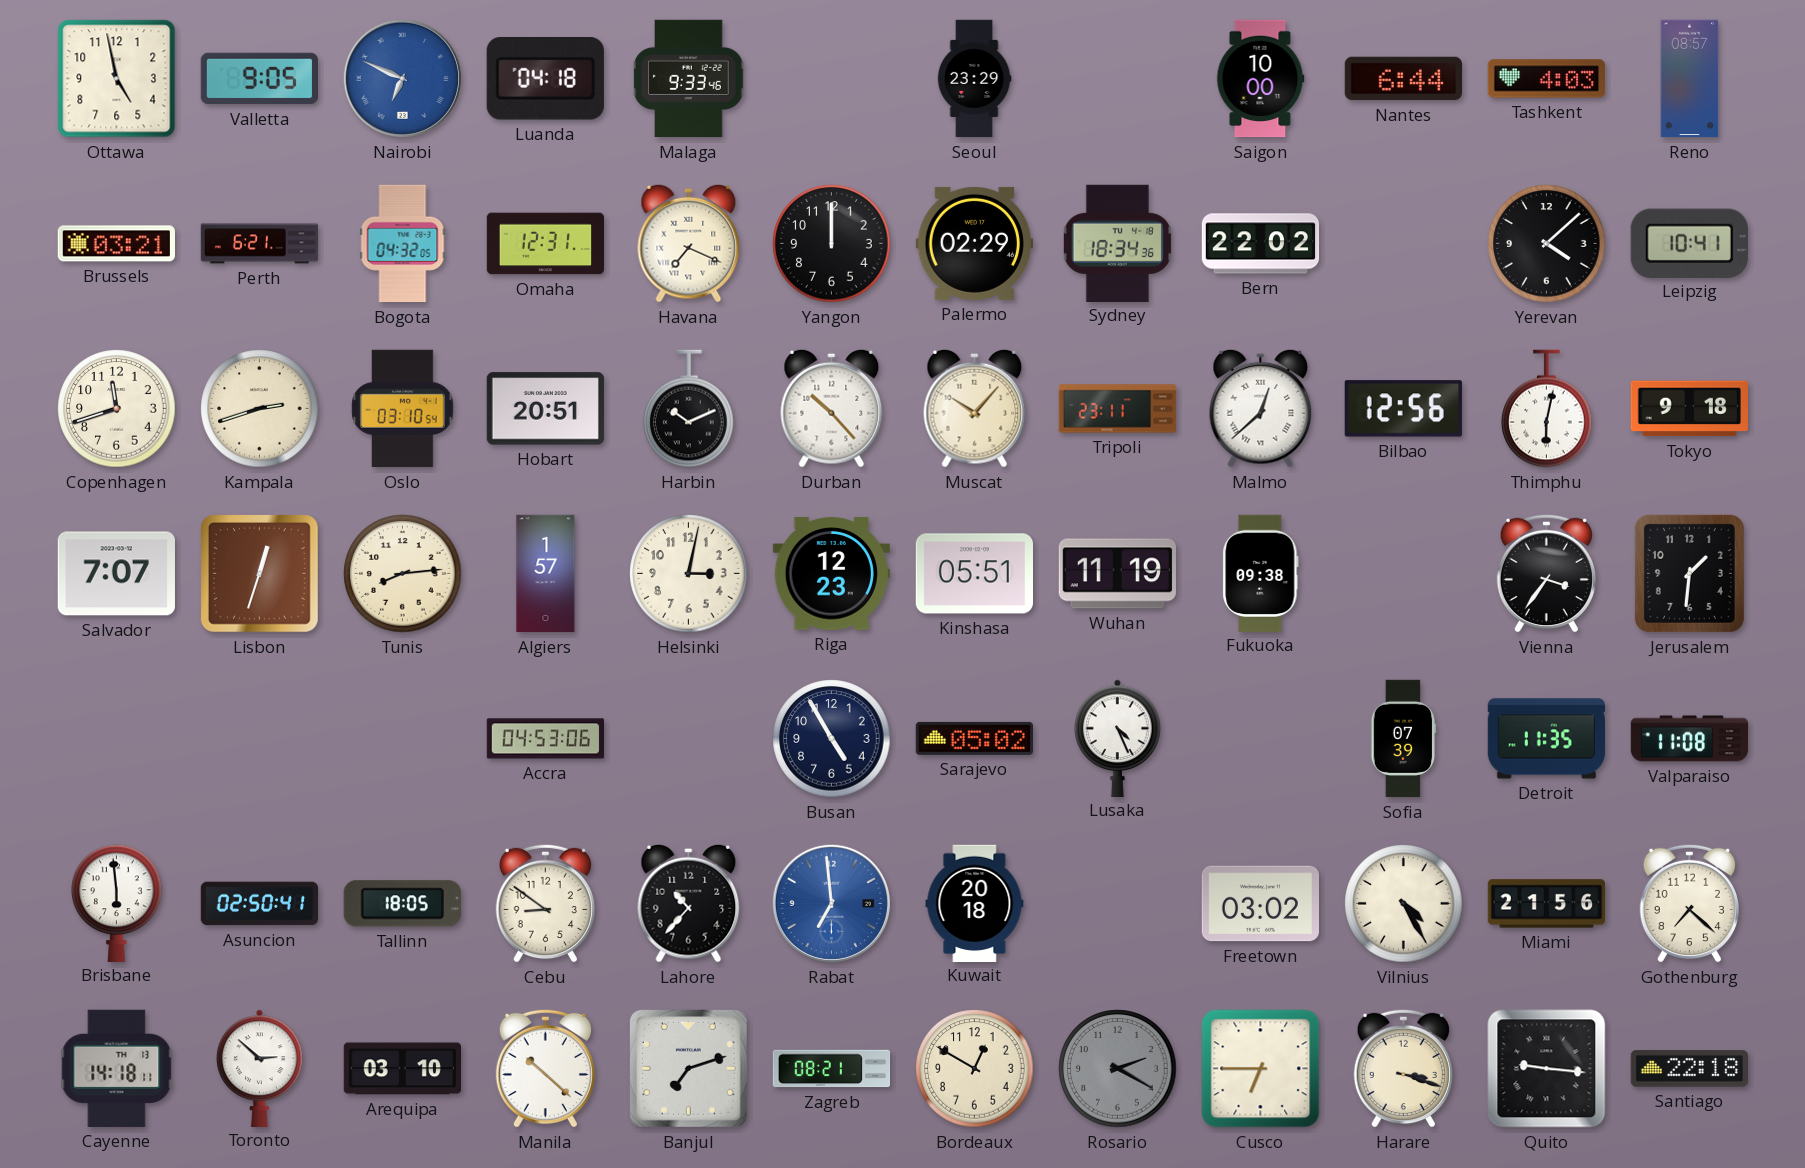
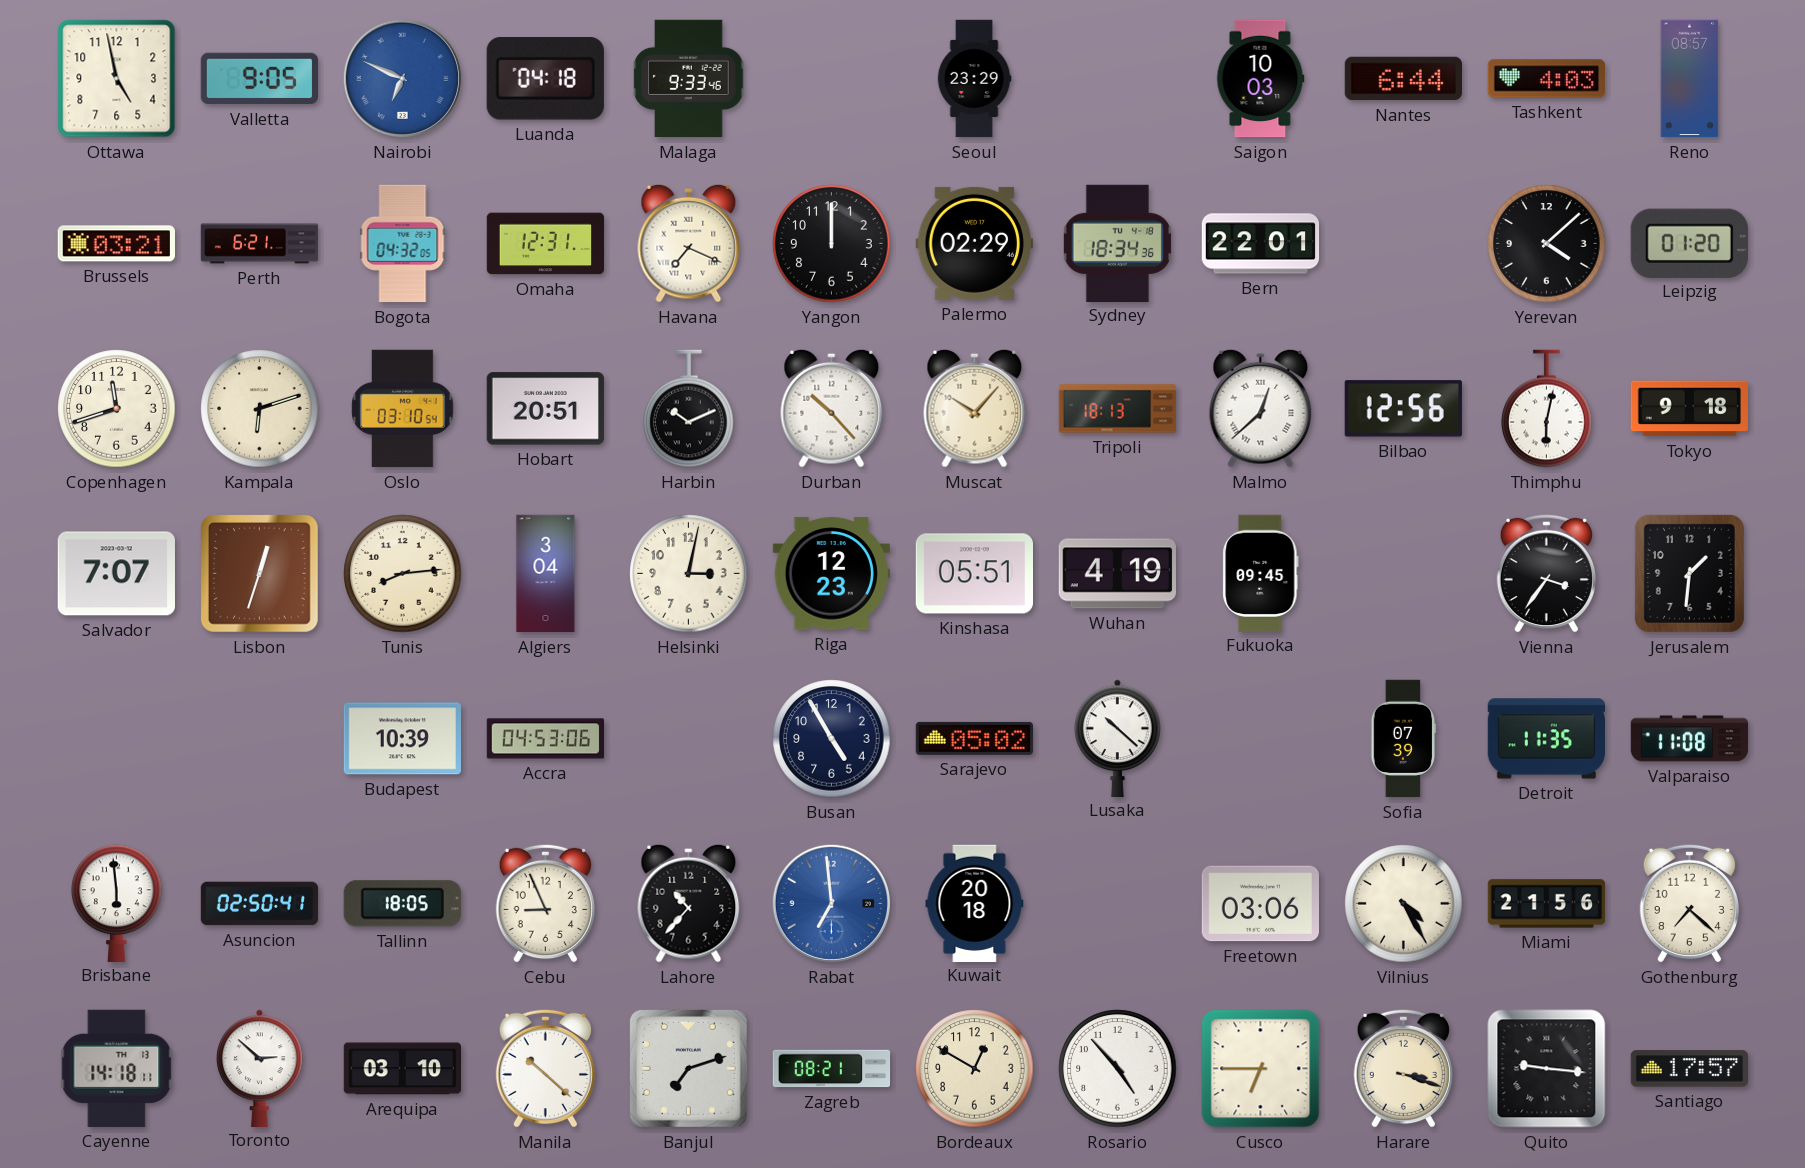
Saigon: 10:00 -> 10:03
Bern: 22:02 -> 22:01
Leipzig: 10:41 -> 01:20
Kampala: 2:42 -> 6:12
Tripoli: 23:11 -> 18:13
Algiers: 1:57 -> 3:04
Wuhan: 11:19 -> 4:19
Fukuoka: 09:38 -> 09:45
Budapest: none -> 10:39
Lusaka: 4:26 -> 10:22
Cebu: 8:51 -> 8:56
Freetown: 03:02 -> 03:06
Rosario: 2:20 -> 4:53
Rosario dial: grey -> white
Santiago: 22:18 -> 17:57
